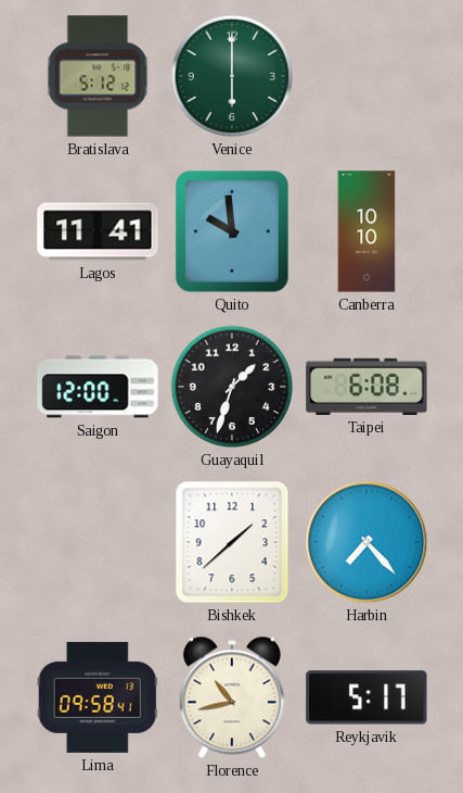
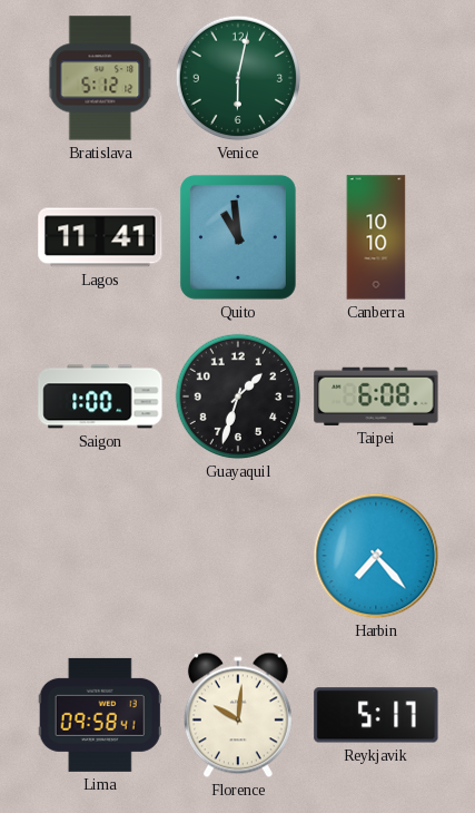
Venice: 6:00 -> 6:02
Quito: 9:59 -> 10:59
Saigon: 12:00 -> 1:00
Bishkek: 1:38 -> none
Florence: 10:43 -> 10:01
